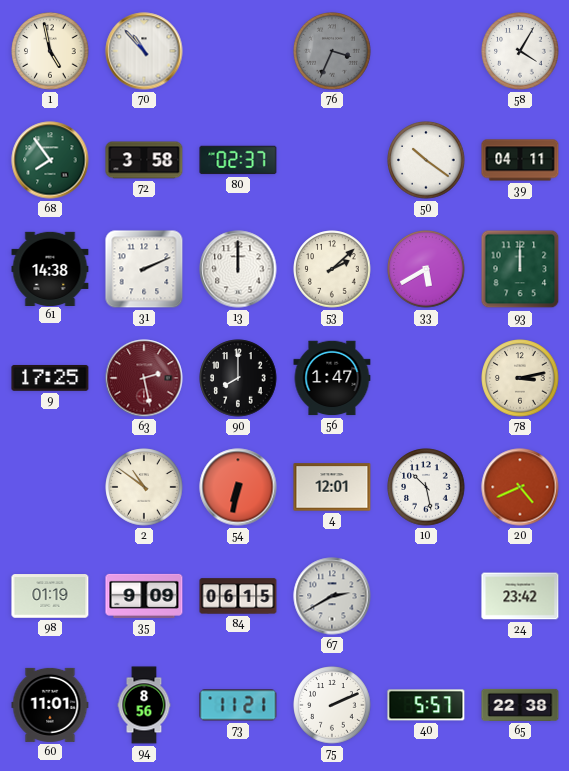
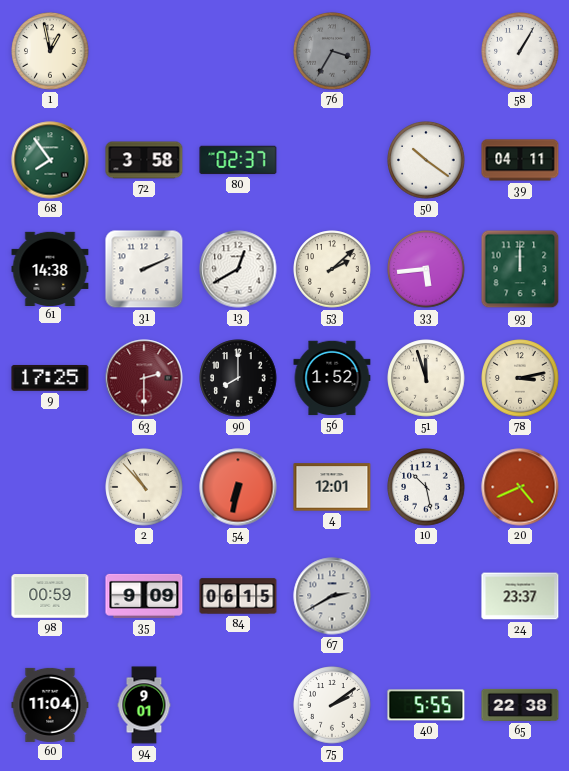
1: 4:58 -> 12:58
70: 10:53 -> none
76: 3:34 -> 3:35
58: 4:05 -> 1:05
13: 12:00 -> 12:40
33: 5:40 -> 5:44
63: 2:28 -> 2:30
56: 1:47 -> 1:52
51: none -> 11:57
2: 10:51 -> 10:53
98: 01:19 -> 00:59
24: 23:42 -> 23:37
60: 11:01 -> 11:04
94: 8:56 -> 9:01
73: 11:21 -> none
75: 2:11 -> 2:09
40: 5:57 -> 5:55
